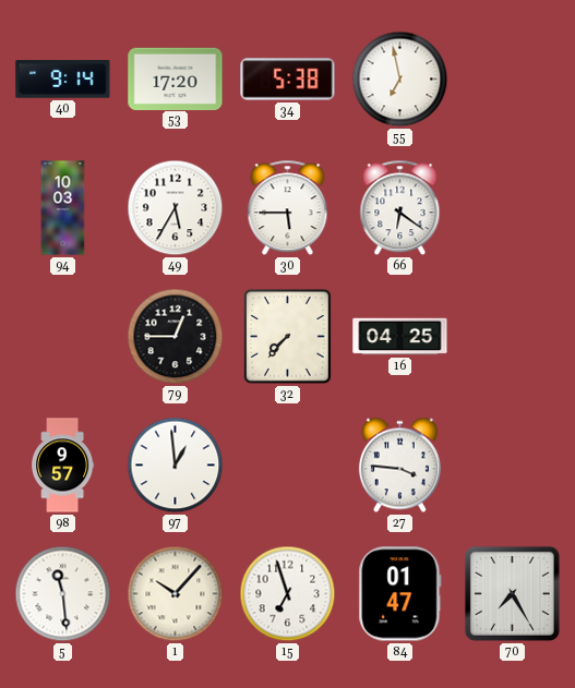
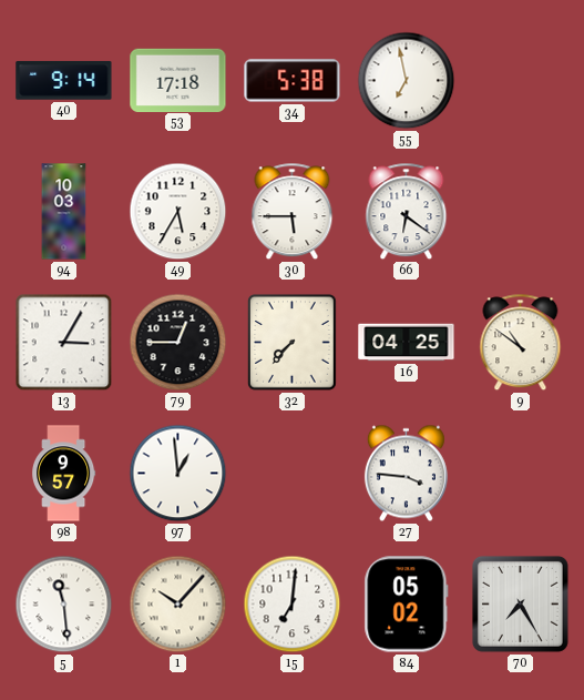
53: 17:20 -> 17:18
13: none -> 3:05
9: none -> 10:51
15: 6:57 -> 7:01
84: 01:47 -> 05:02
